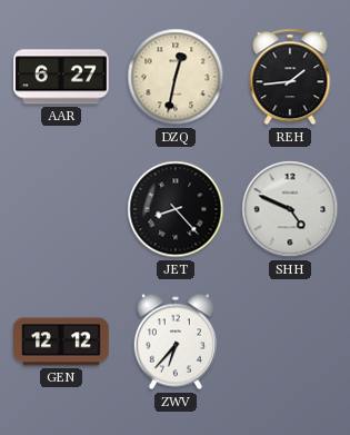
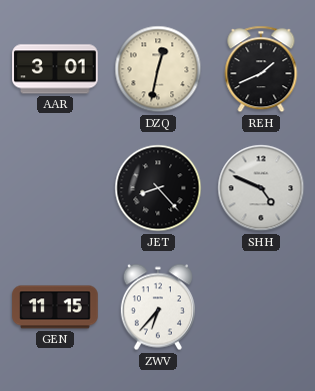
AAR: 6:27 -> 3:01
REH: 1:44 -> 1:41
GEN: 12:12 -> 11:15
